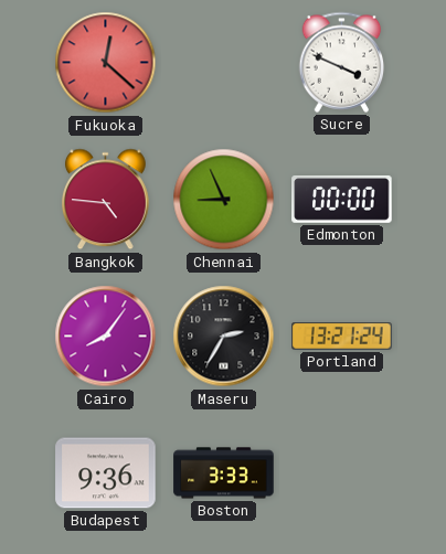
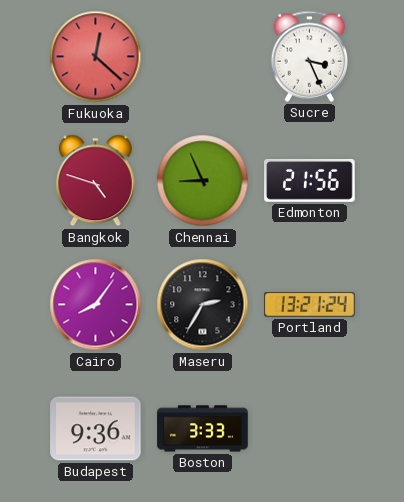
Sucre: 3:49 -> 3:26
Bangkok: 4:46 -> 4:48
Edmonton: 00:00 -> 21:56
